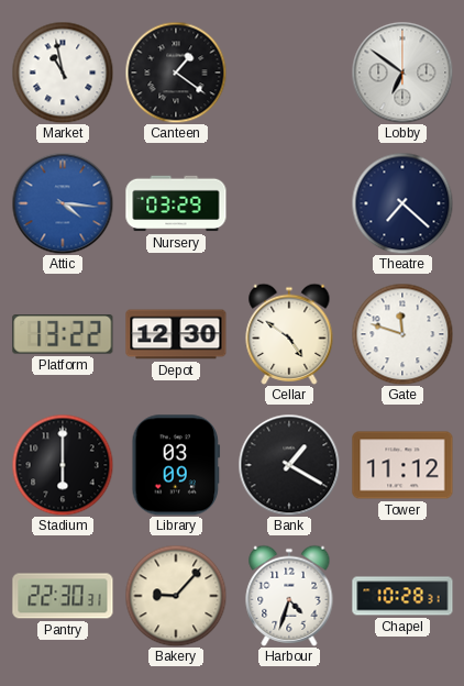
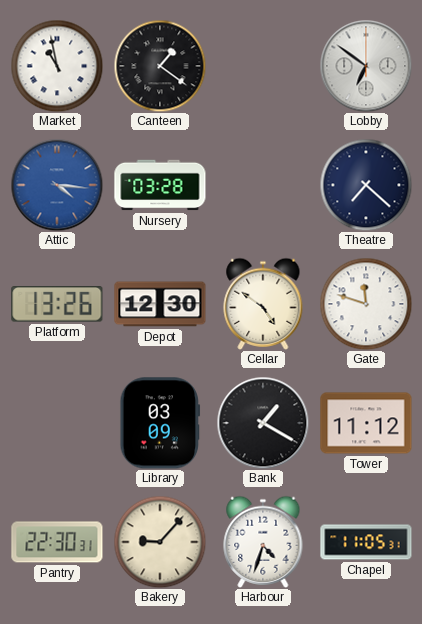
Nursery: 03:29 -> 03:28
Platform: 13:22 -> 13:26
Stadium: 6:00 -> none
Chapel: 10:28 -> 11:05
